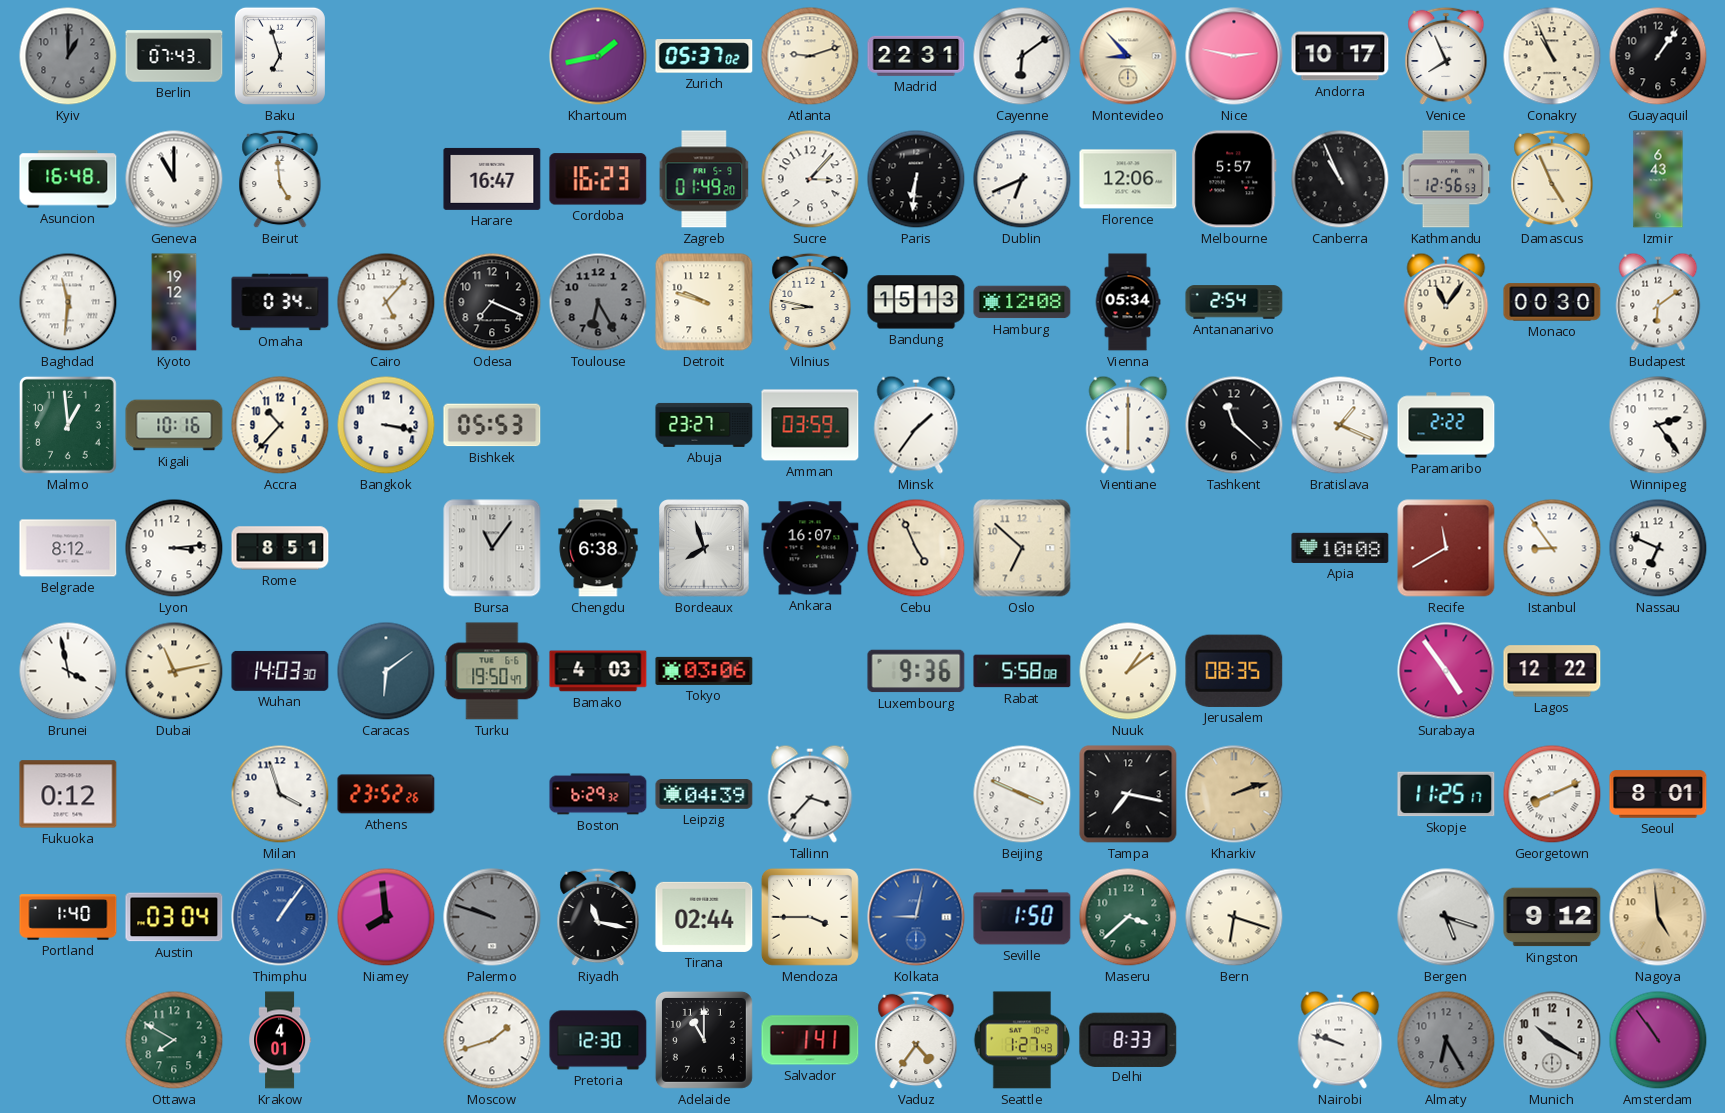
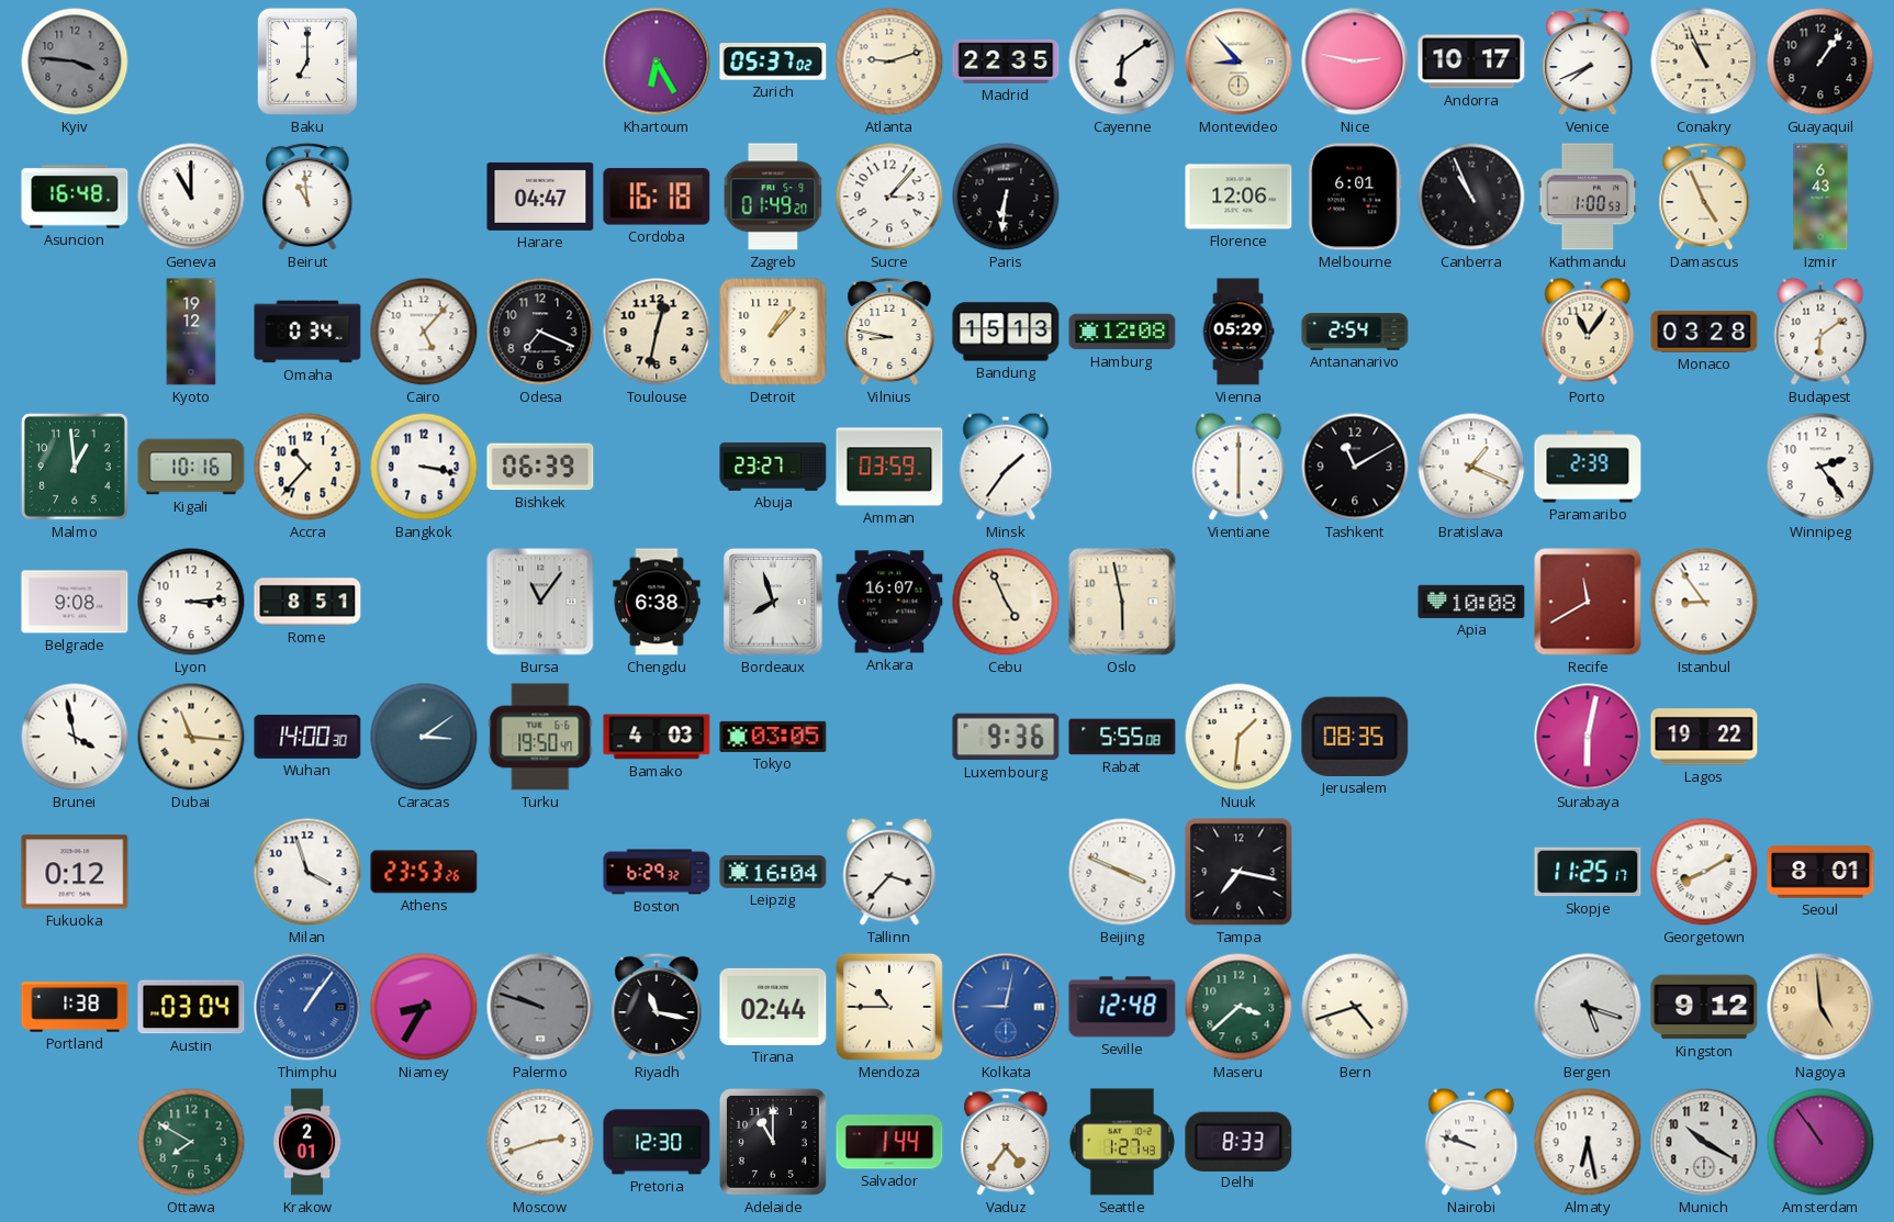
Kyiv: 1:00 -> 3:46
Berlin: 07:43 -> none
Baku: 6:57 -> 7:00
Khartoum: 1:43 -> 6:25
Madrid: 22:31 -> 22:35
Venice: 7:56 -> 7:41
Beirut: 4:59 -> 10:59
Harare: 16:47 -> 04:47
Cordoba: 16:23 -> 16:18
Dublin: 6:41 -> none
Melbourne: 5:57 -> 6:01
Kathmandu: 12:56 -> 1:00
Baghdad: 11:31 -> none
Toulouse: 6:25 -> 12:32
Toulouse dial: grey -> cream
Detroit: 9:48 -> 1:07
Vienna: 05:34 -> 05:29
Monaco: 00:30 -> 03:28
Bishkek: 05:53 -> 06:39
Tashkent: 11:22 -> 11:10
Paramaribo: 2:22 -> 2:39
Belgrade: 8:12 -> 9:08
Oslo: 6:52 -> 5:58
Nassau: 6:49 -> none
Dubai: 11:13 -> 11:16
Wuhan: 14:03 -> 14:00
Caracas: 6:09 -> 3:09
Tokyo: 03:06 -> 03:05
Rabat: 5:58 -> 5:55
Nuuk: 1:09 -> 1:31
Surabaya: 4:54 -> 6:02
Lagos: 12:22 -> 19:22
Athens: 23:52 -> 23:53
Leipzig: 04:39 -> 16:04
Kharkiv: 2:12 -> none
Georgetown: 8:11 -> 8:10
Portland: 1:40 -> 1:38
Niamey: 7:59 -> 8:35
Mendoza: 3:45 -> 10:45
Seville: 1:50 -> 12:48
Bern: 6:18 -> 4:42
Krakow: 4:01 -> 2:01
Moscow: 1:42 -> 2:42
Salvador: 1:41 -> 1:44
Almaty: 6:25 -> 6:28
Almaty dial: grey -> white
